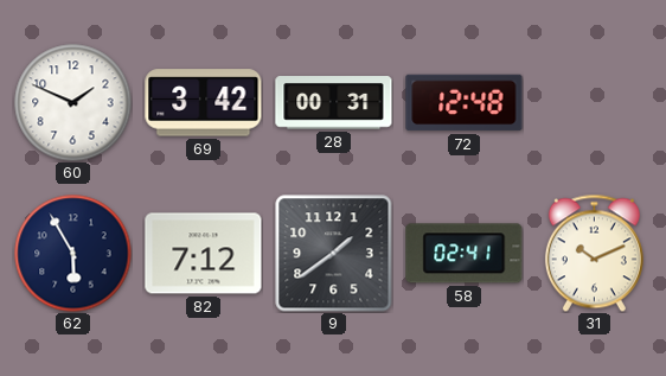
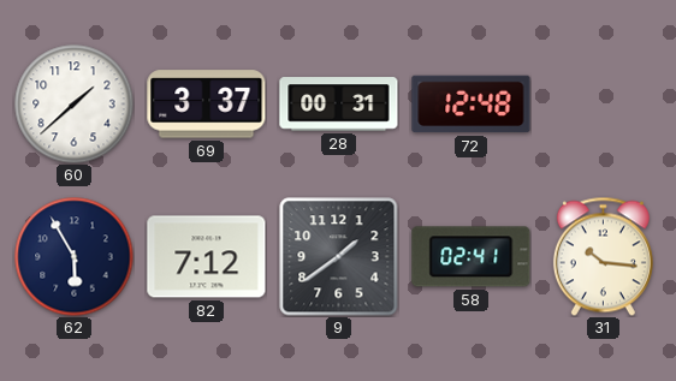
60: 1:49 -> 1:38
69: 3:42 -> 3:37
31: 10:11 -> 10:16
